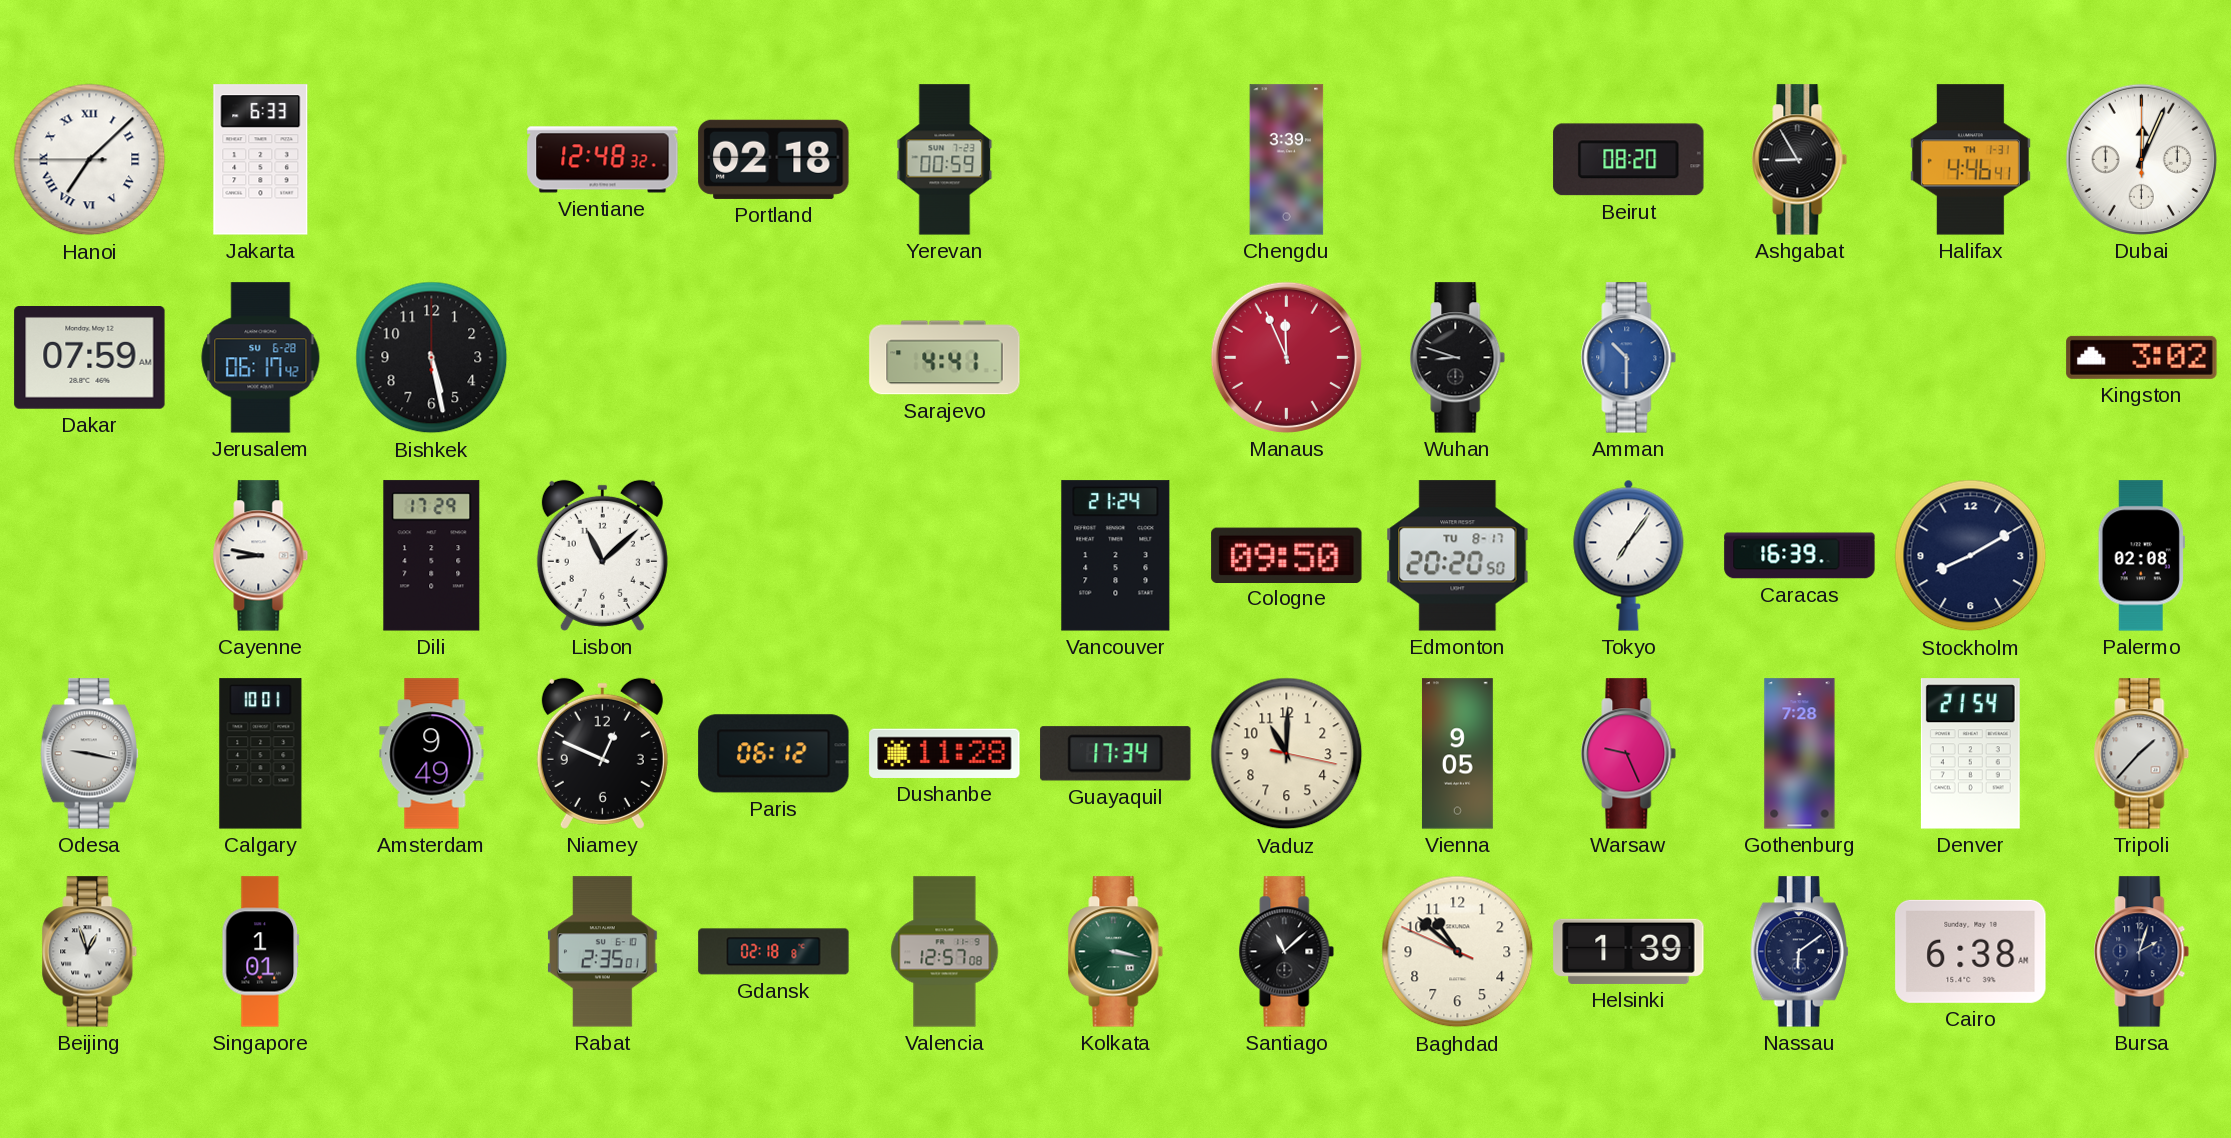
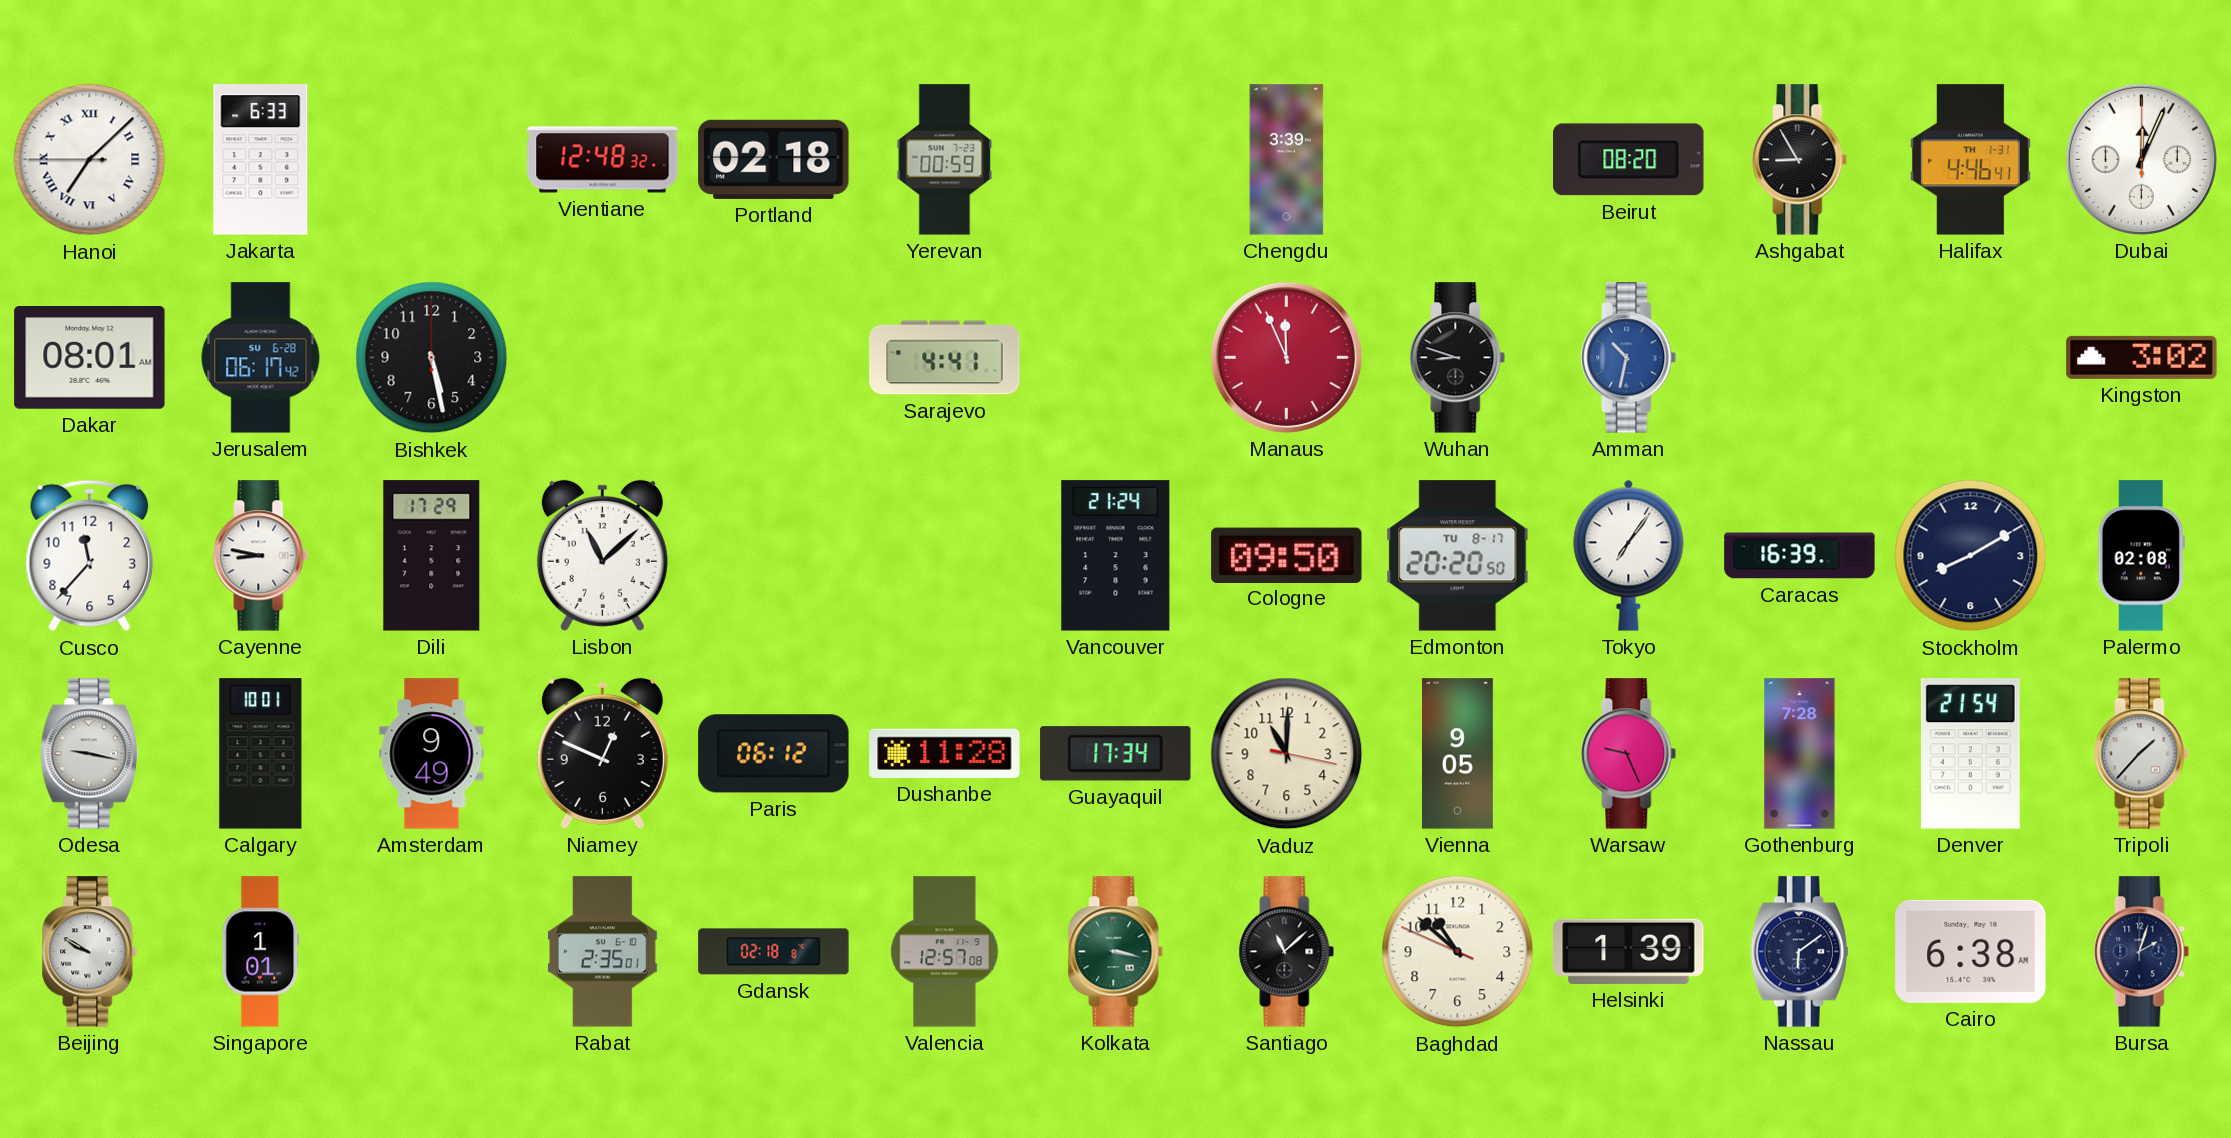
Dakar: 07:59 -> 08:01
Amman: 10:30 -> 10:32
Cusco: none -> 11:37
Beijing: 12:57 -> 9:50
